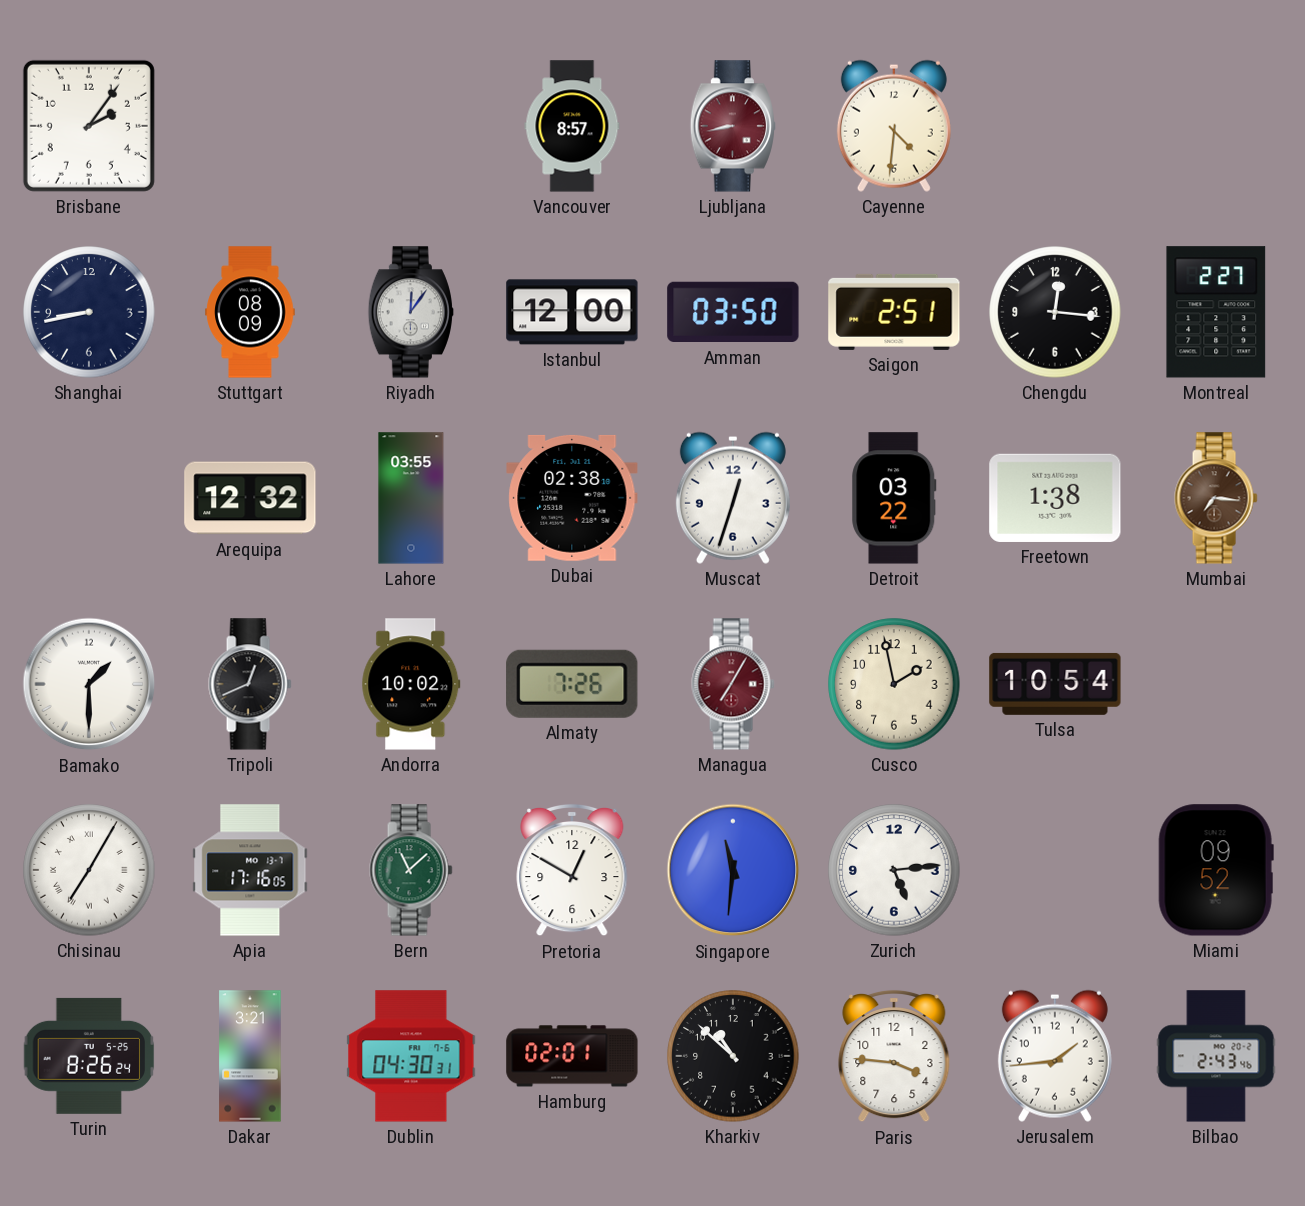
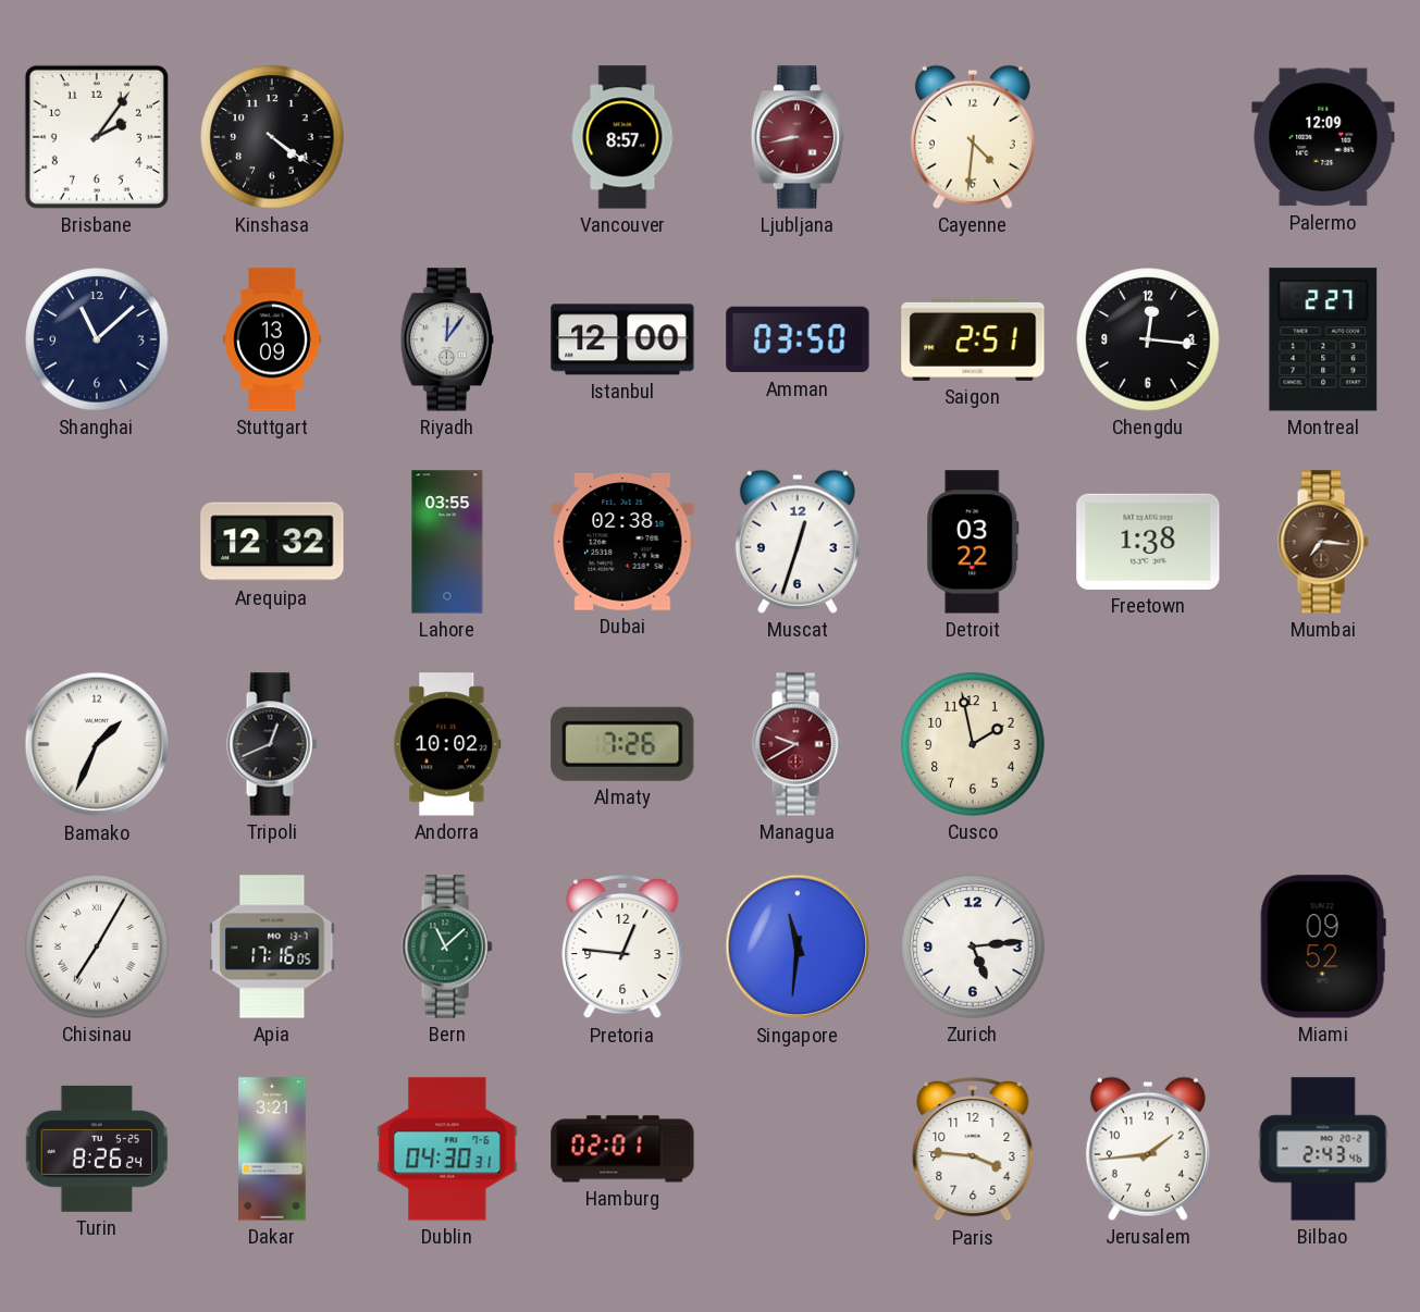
Kinshasa: none -> 4:21
Palermo: none -> 12:09
Shanghai: 8:43 -> 11:08
Stuttgart: 08:09 -> 13:09
Bamako: 1:30 -> 1:34
Managua: 7:05 -> 9:40
Tulsa: 10:54 -> none
Pretoria: 12:50 -> 12:46
Kharkiv: 10:52 -> none
